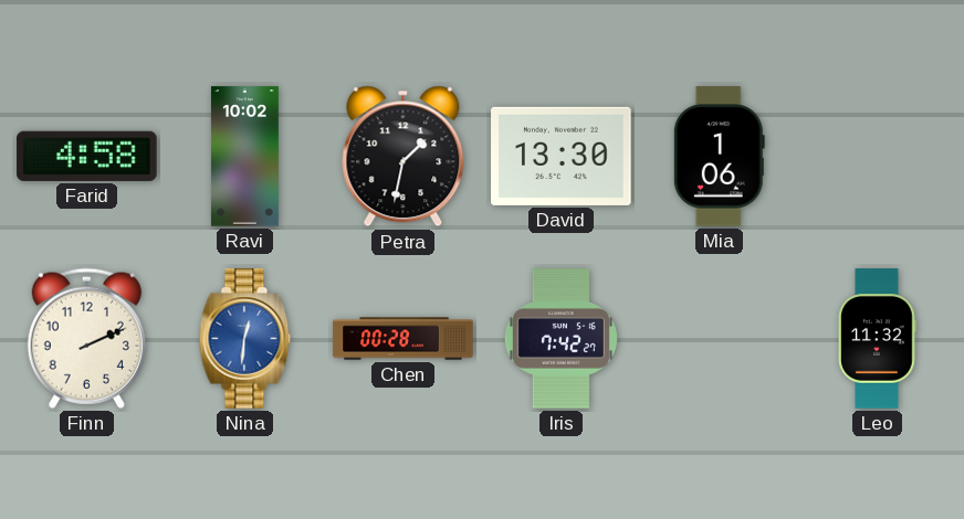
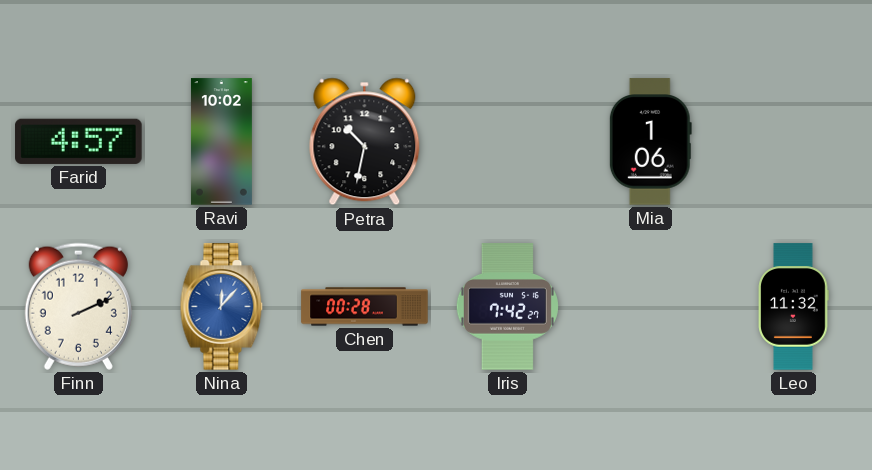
Farid: 4:58 -> 4:57
Petra: 1:32 -> 10:32
David: 13:30 -> none
Nina: 12:31 -> 12:07
